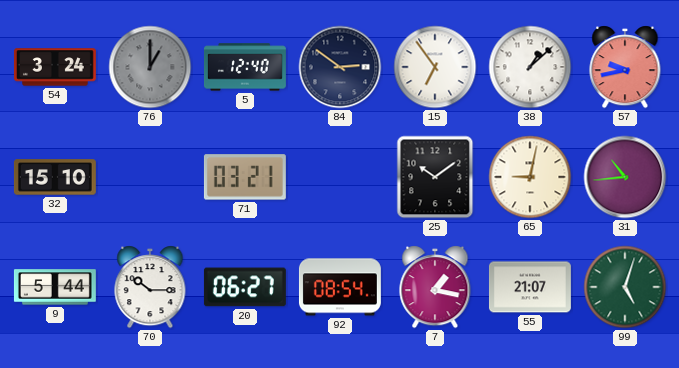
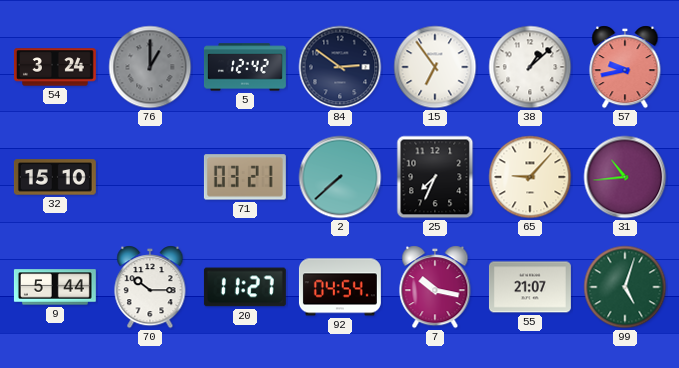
5: 12:40 -> 12:42
2: none -> 7:38
25: 10:09 -> 7:34
65: 9:02 -> 9:07
20: 06:27 -> 11:27
92: 08:54 -> 04:54
7: 1:17 -> 10:17
